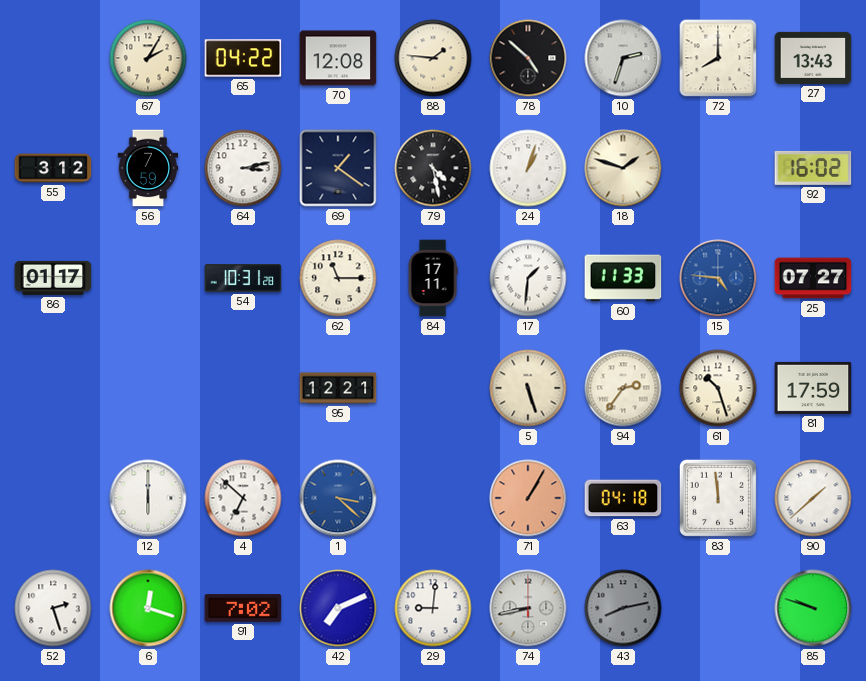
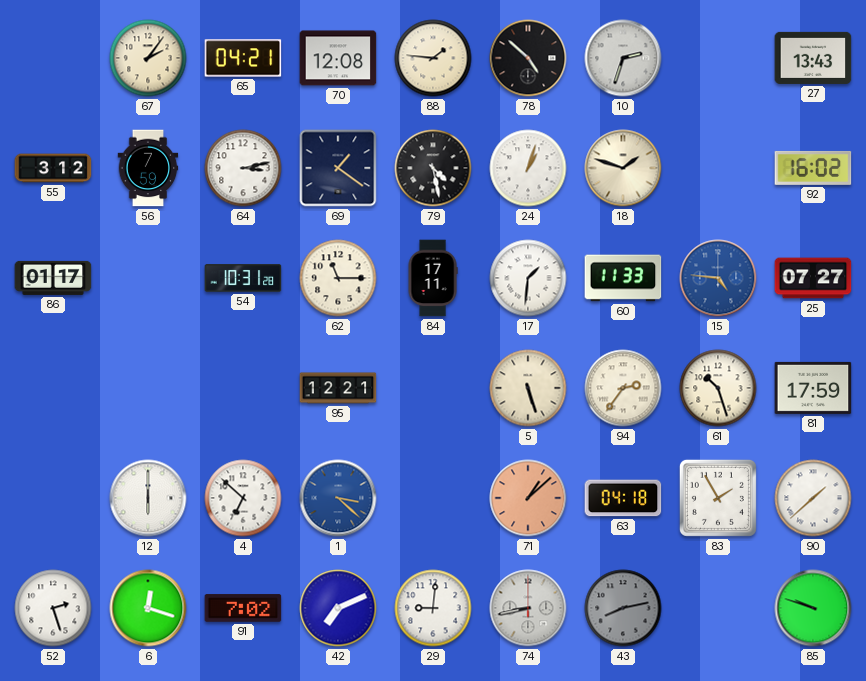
67: 2:05 -> 2:06
65: 04:22 -> 04:21
72: 8:00 -> none
71: 1:05 -> 1:08
83: 11:59 -> 1:55
